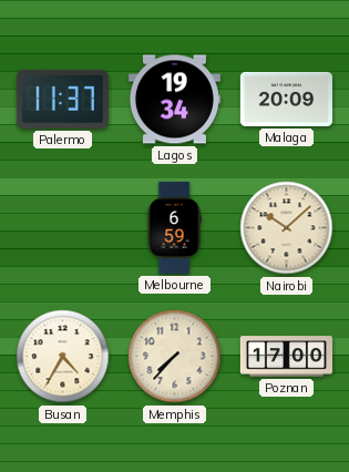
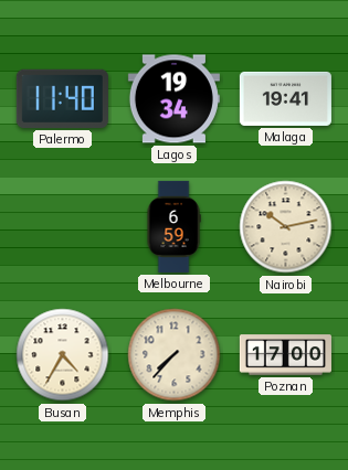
Palermo: 11:37 -> 11:40
Malaga: 20:09 -> 19:41
Nairobi: 10:08 -> 10:13
